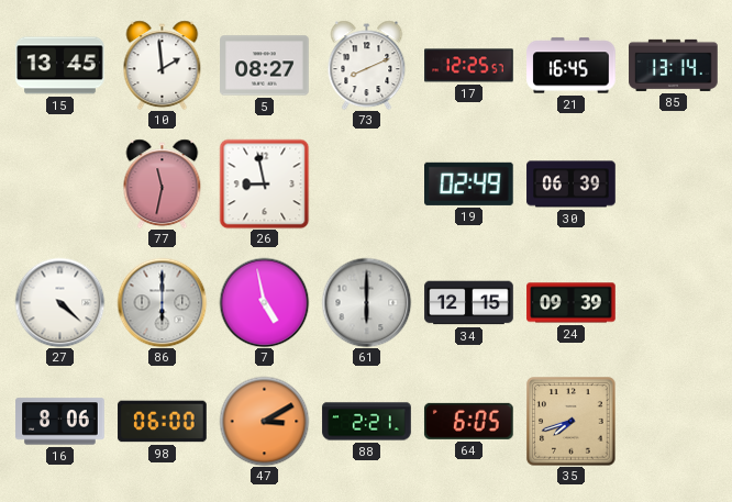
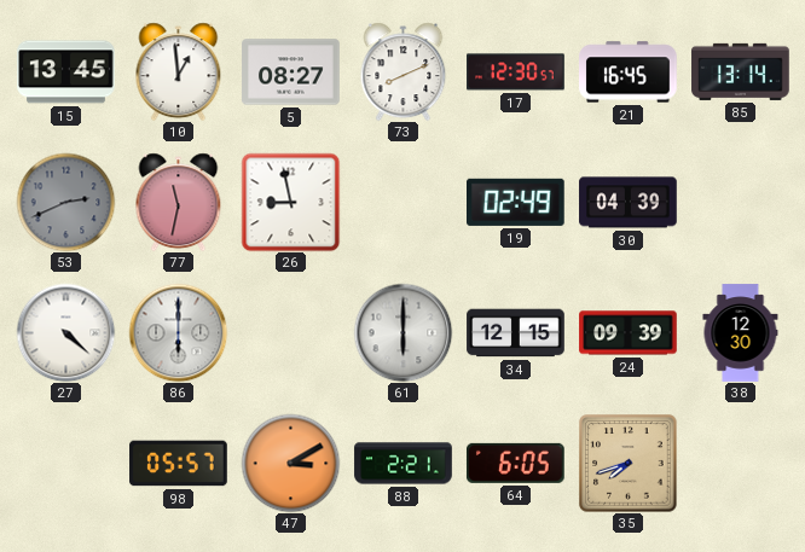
10: 1:59 -> 12:59
17: 12:25 -> 12:30
53: none -> 2:41
30: 06:39 -> 04:39
7: 4:58 -> none
38: none -> 12:30
16: 8:06 -> none
98: 06:00 -> 05:57
